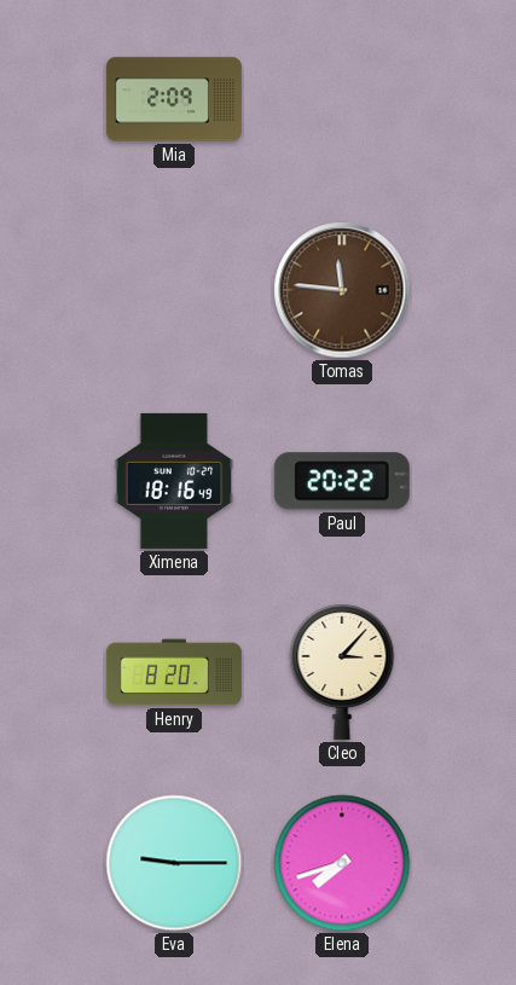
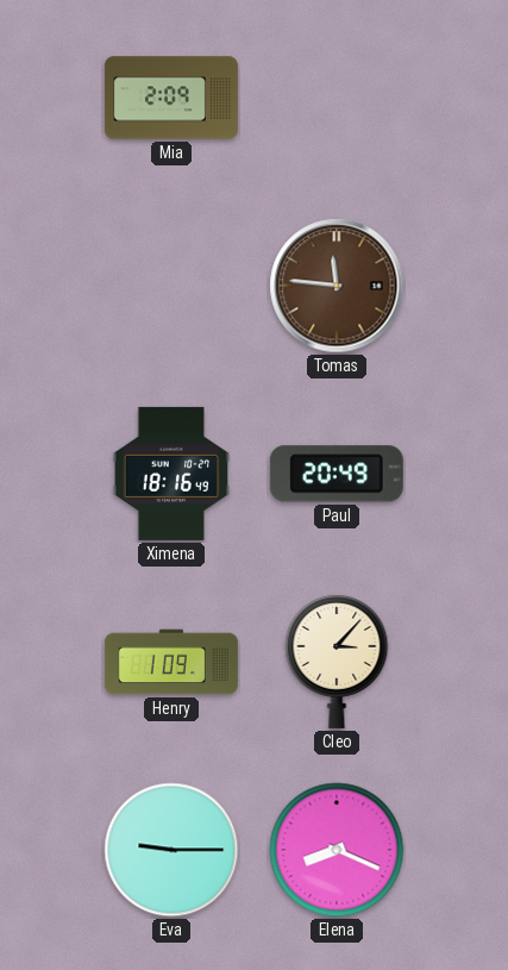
Paul: 20:22 -> 20:49
Henry: 8:20 -> 1:09
Elena: 7:42 -> 8:19
